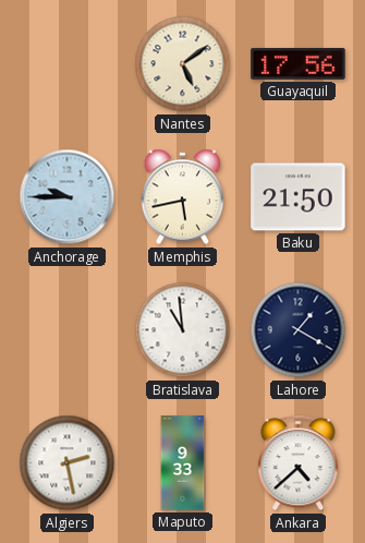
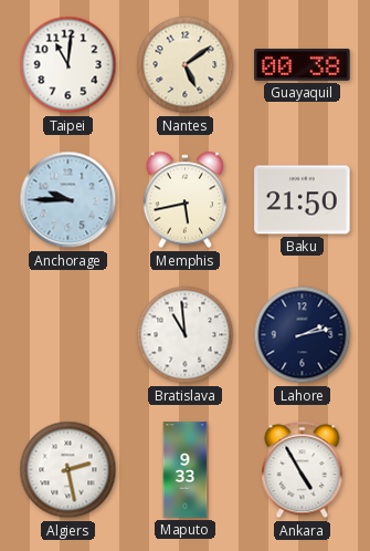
Taipei: none -> 11:01
Guayaquil: 17:56 -> 00:38
Lahore: 1:20 -> 2:13
Ankara: 4:38 -> 4:55
